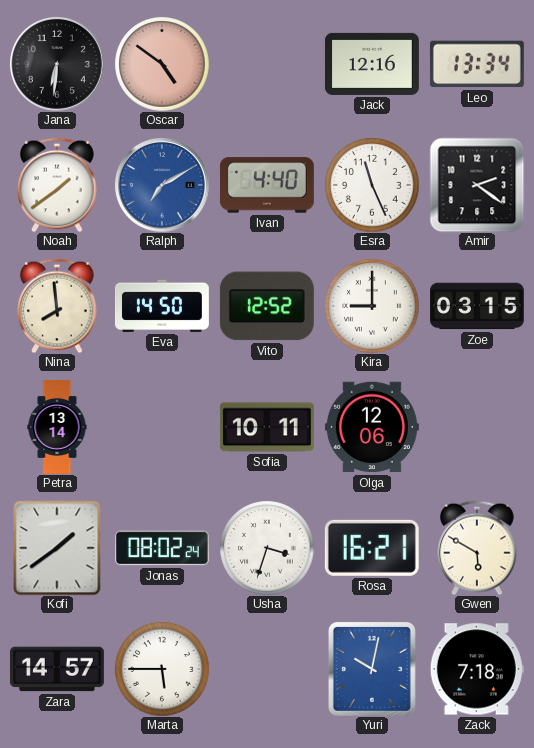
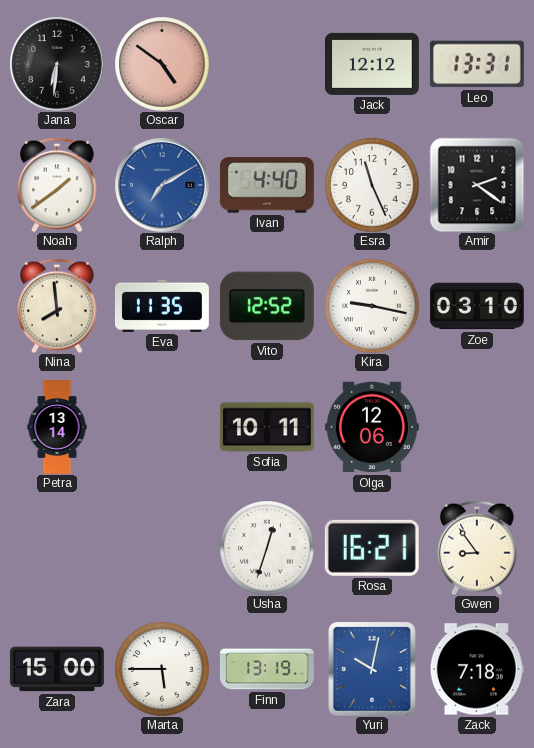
Jack: 12:16 -> 12:12
Leo: 13:34 -> 13:31
Eva: 14:50 -> 11:35
Kira: 9:00 -> 9:17
Zoe: 03:15 -> 03:10
Kofi: 1:39 -> none
Jonas: 08:02 -> none
Usha: 3:33 -> 12:33
Gwen: 5:50 -> 8:54
Zara: 14:57 -> 15:00
Finn: none -> 13:19
